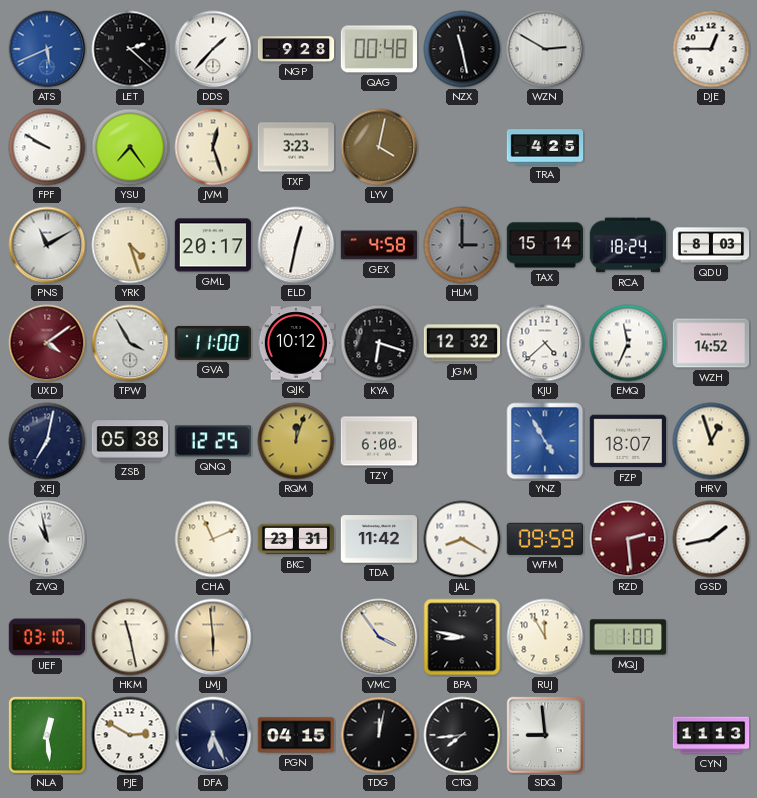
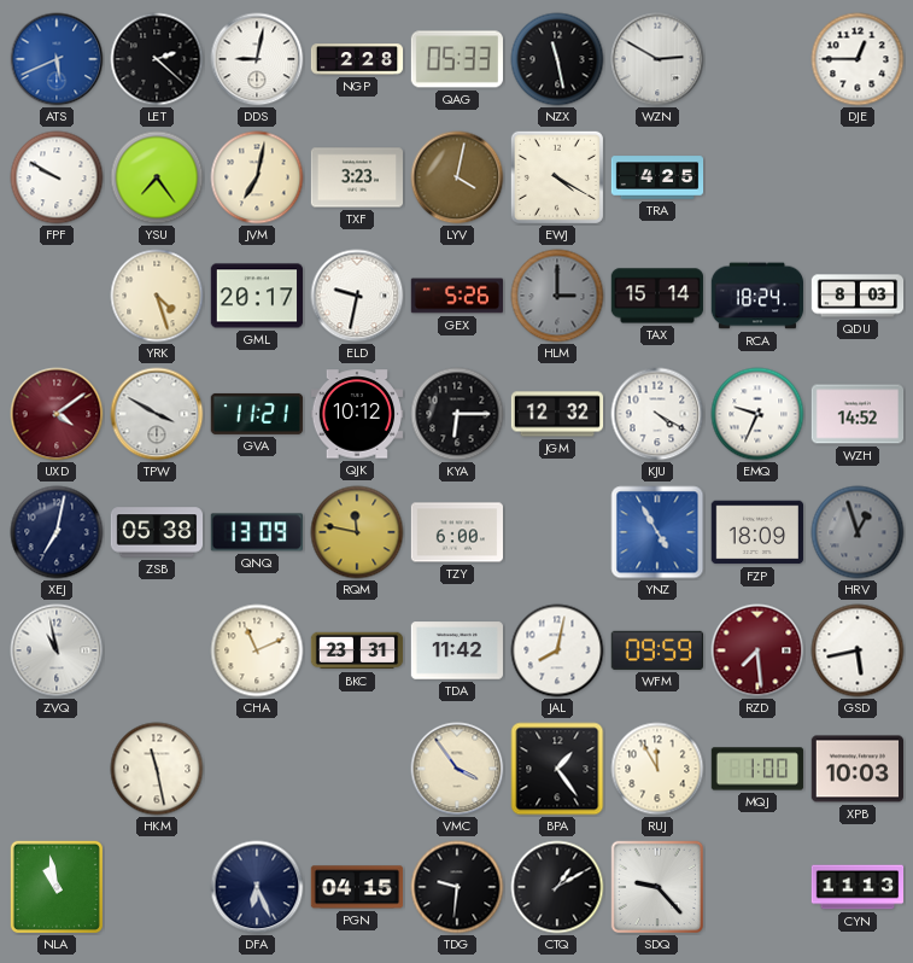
DDS: 1:37 -> 9:02
NGP: 9:28 -> 2:28
QAG: 00:48 -> 05:33
JVM: 12:27 -> 7:02
EWJ: none -> 4:20
PNS: 11:10 -> none
ELD: 12:32 -> 9:32
GEX: 4:58 -> 5:26
TPW: 3:55 -> 3:50
GVA: 11:00 -> 11:21
KYA: 6:18 -> 6:15
KJU: 4:38 -> 4:20
EMQ: 11:34 -> 9:34
QNQ: 12:25 -> 13:09
RQM: 12:03 -> 11:47
FZP: 18:07 -> 18:09
HRV dial: cream -> grey
JAL: 8:20 -> 8:02
RZD: 2:29 -> 7:29
GSD: 1:43 -> 5:43
UEF: 03:10 -> none
LMJ: 5:59 -> none
BPA: 8:47 -> 1:24
XPB: none -> 10:03
NLA: 12:29 -> 10:58
PJE: 2:50 -> none
TDG: 12:02 -> 9:31
CTQ: 7:44 -> 1:10
SDQ: 8:59 -> 9:23
